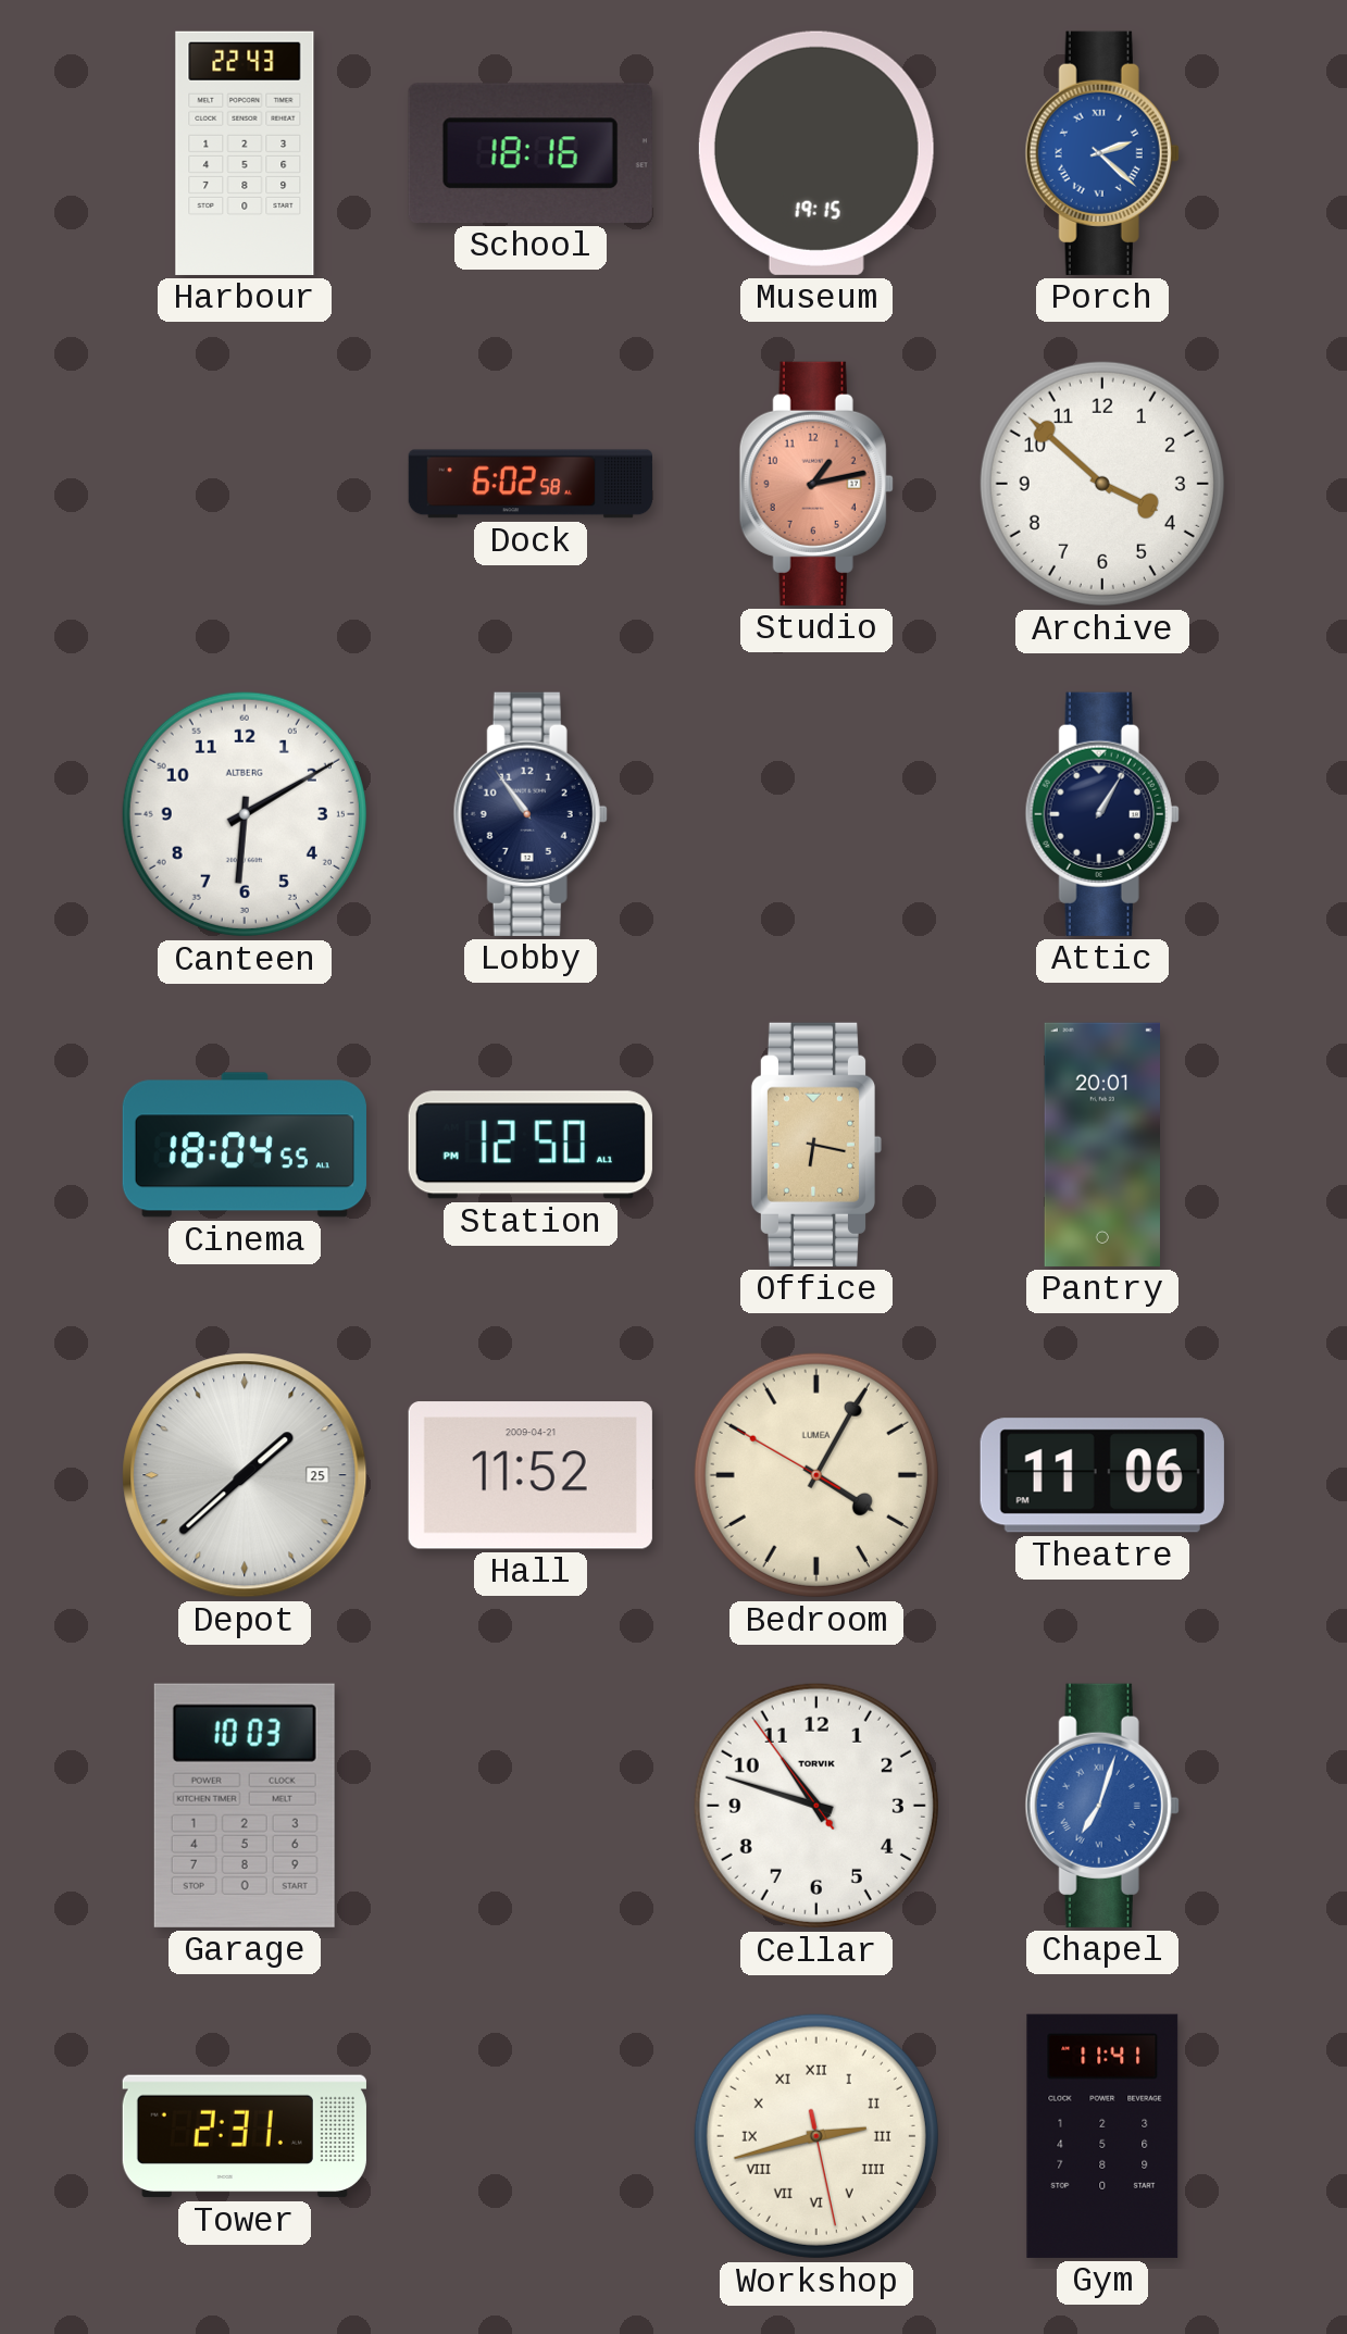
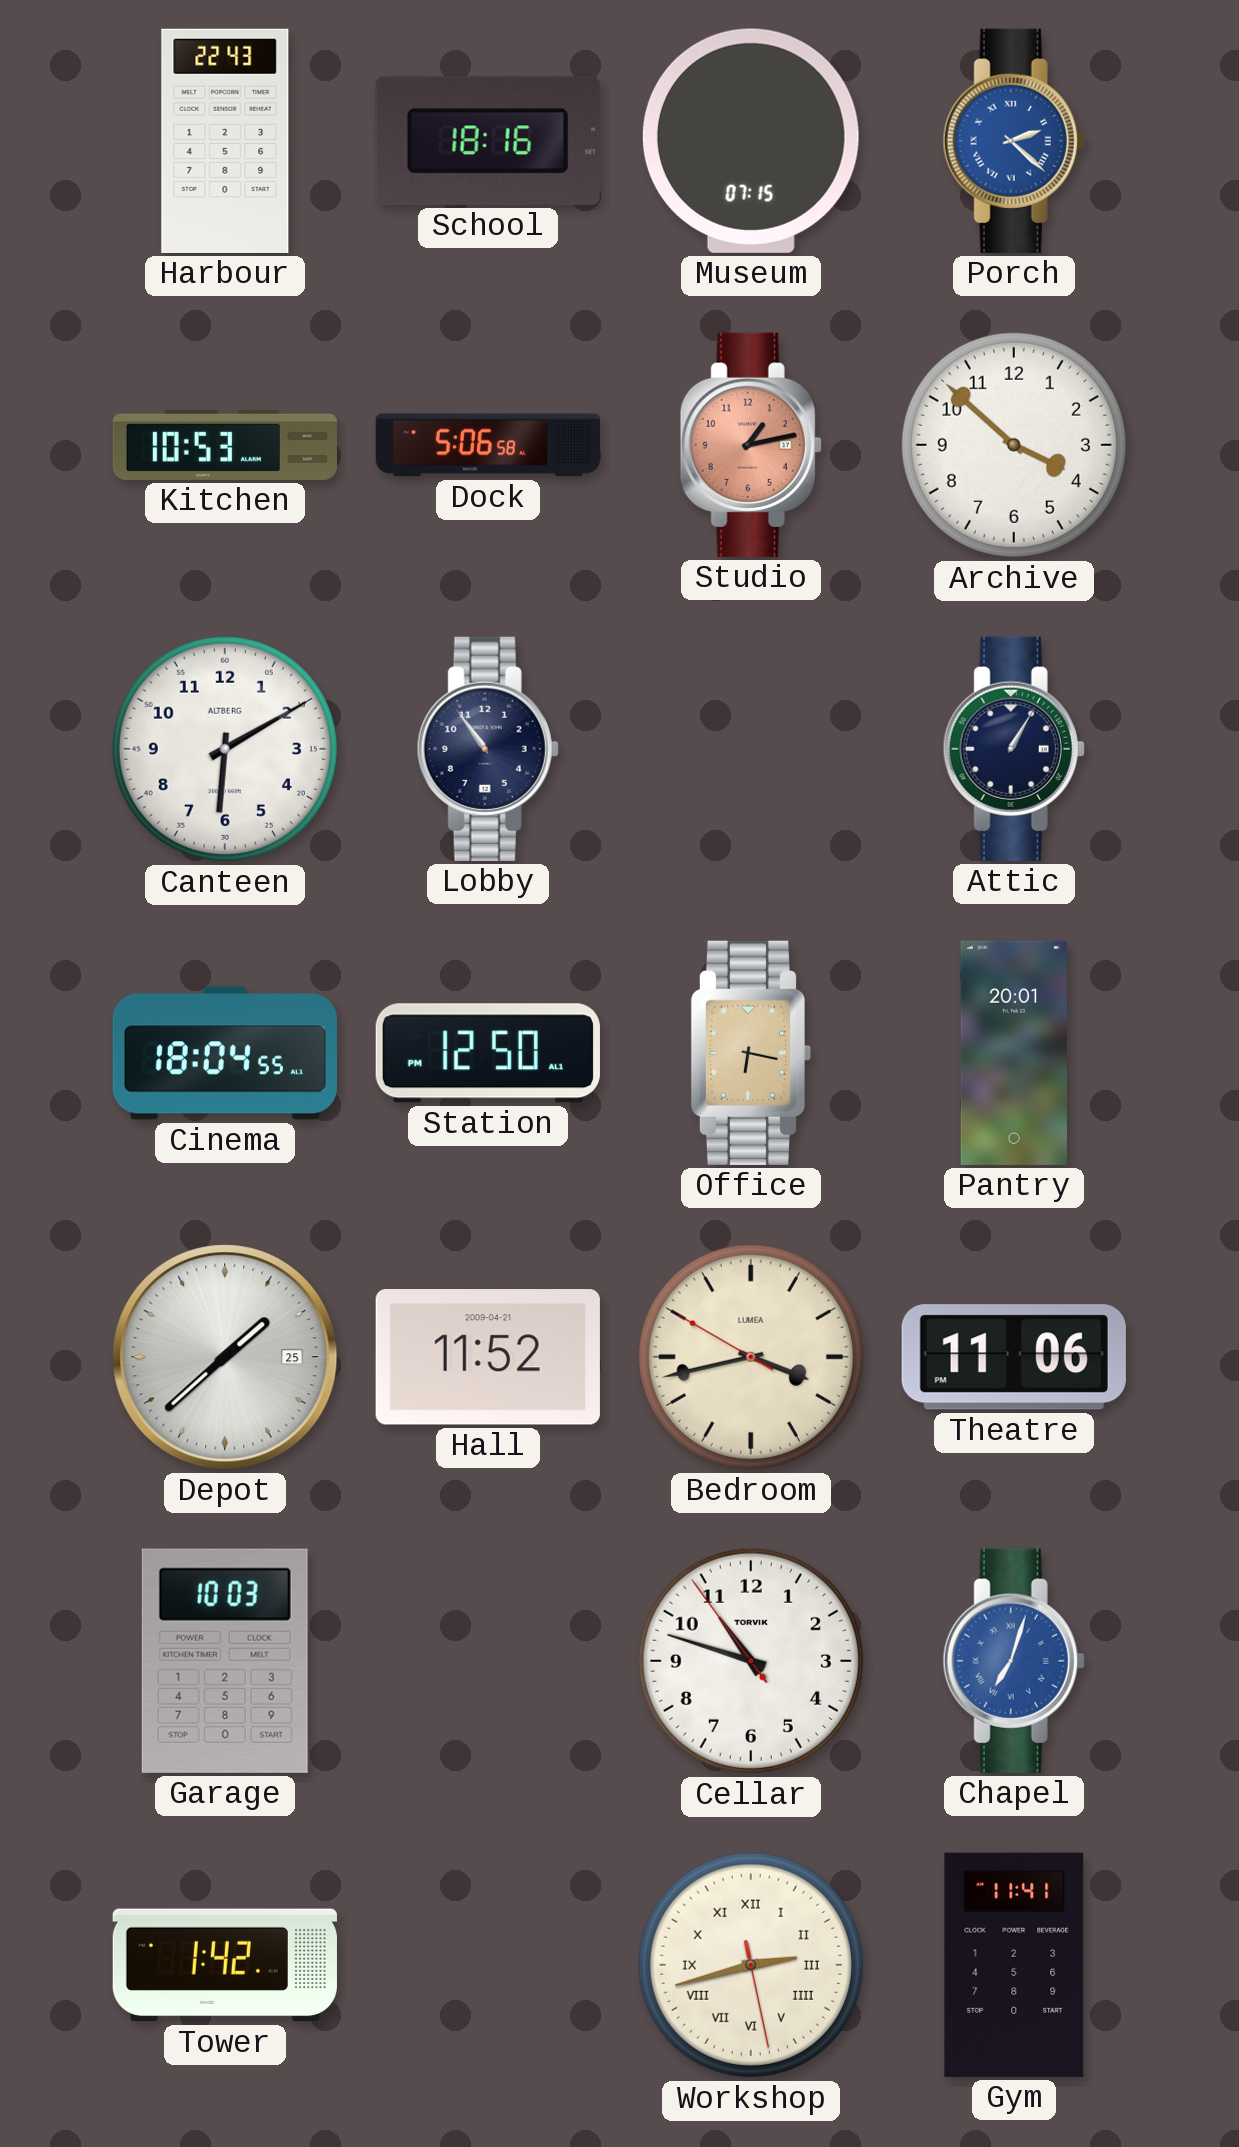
Museum: 19:15 -> 07:15
Kitchen: none -> 10:53
Dock: 6:02 -> 5:06
Bedroom: 4:04 -> 3:42
Tower: 2:31 -> 1:42
